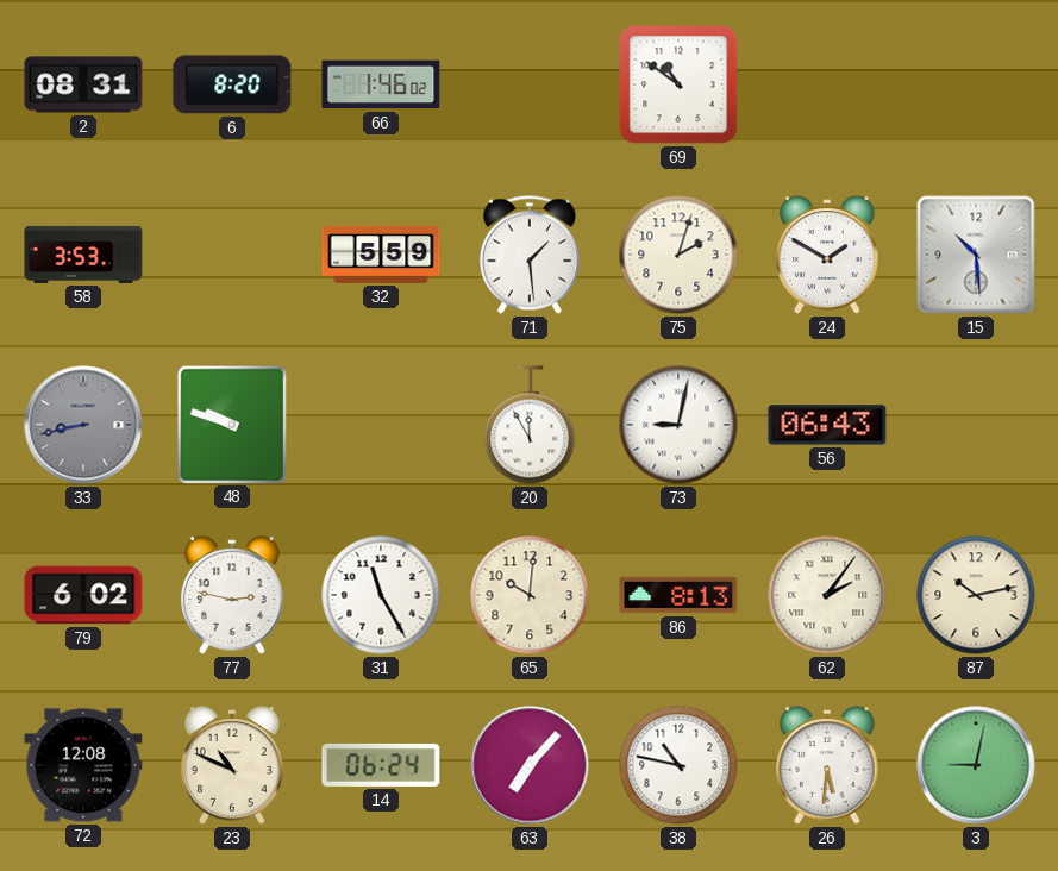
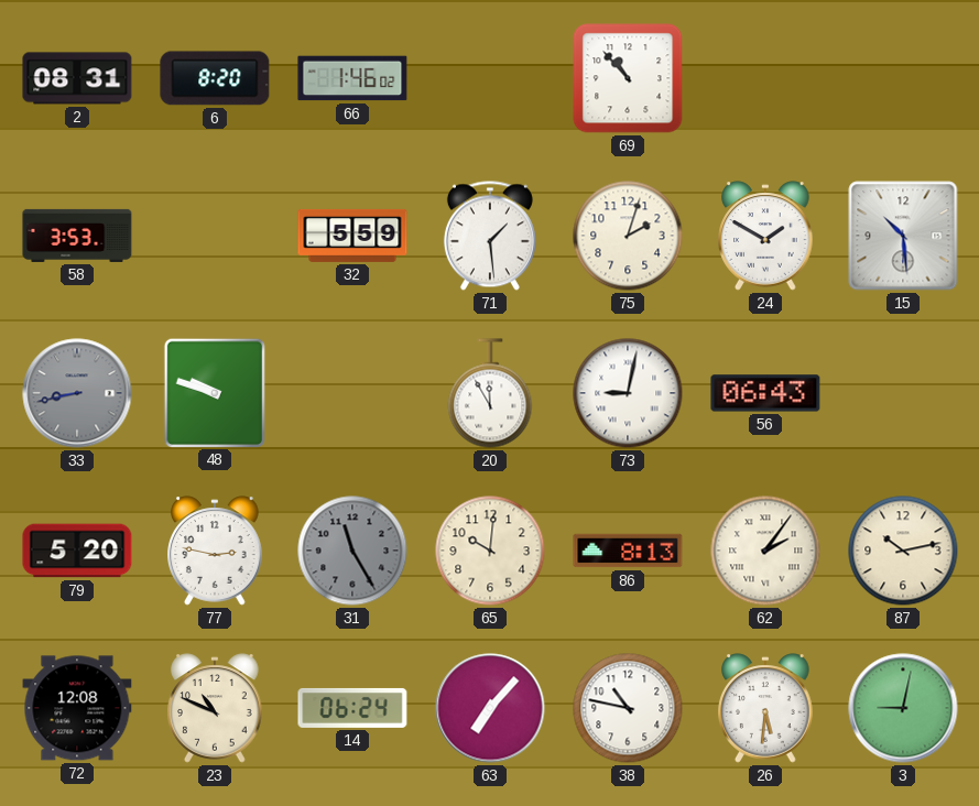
69: 10:51 -> 10:53
79: 6:02 -> 5:20
31 dial: white -> grey
